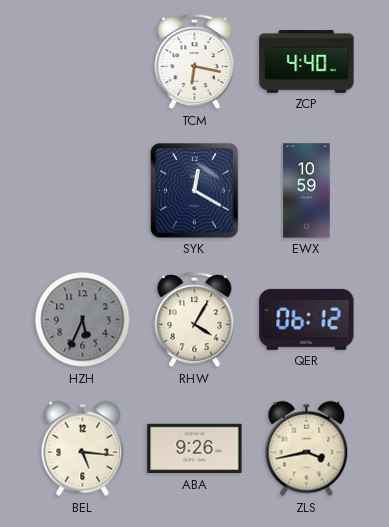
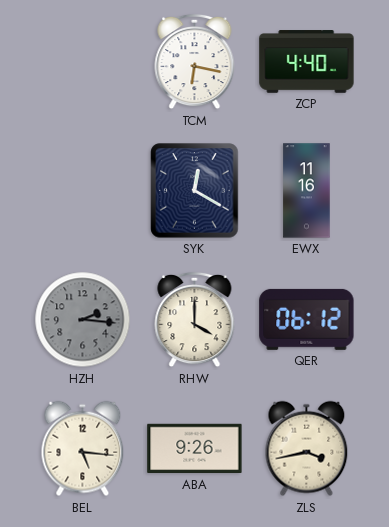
EWX: 10:59 -> 11:16
HZH: 5:34 -> 2:16
RHW: 4:05 -> 4:00
